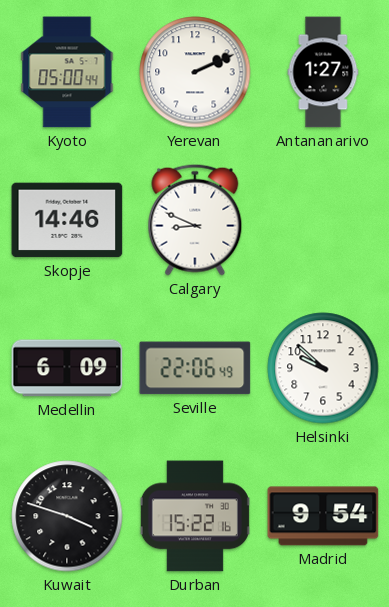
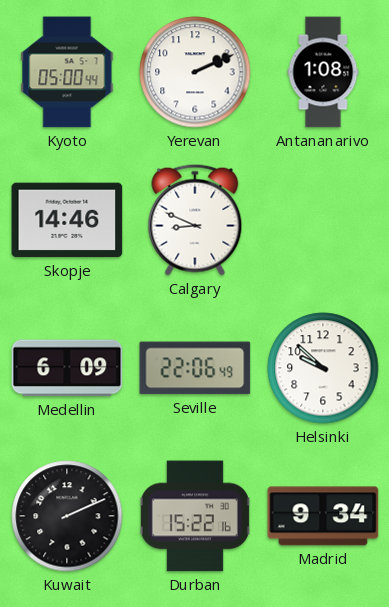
Antananarivo: 1:27 -> 1:08
Kuwait: 3:48 -> 2:11
Madrid: 9:54 -> 9:34
